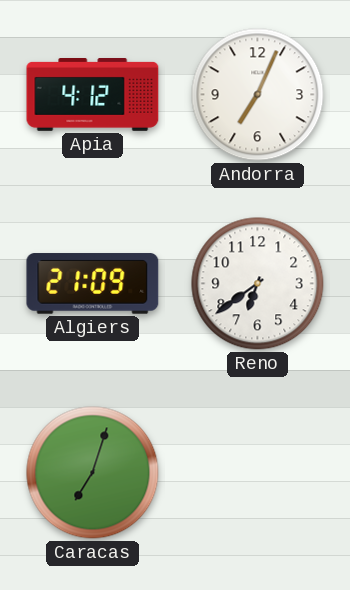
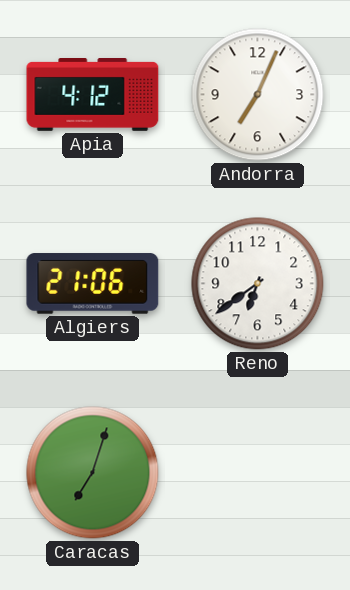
Algiers: 21:09 -> 21:06
